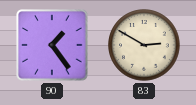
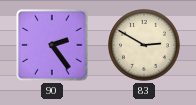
90: 1:24 -> 2:24
